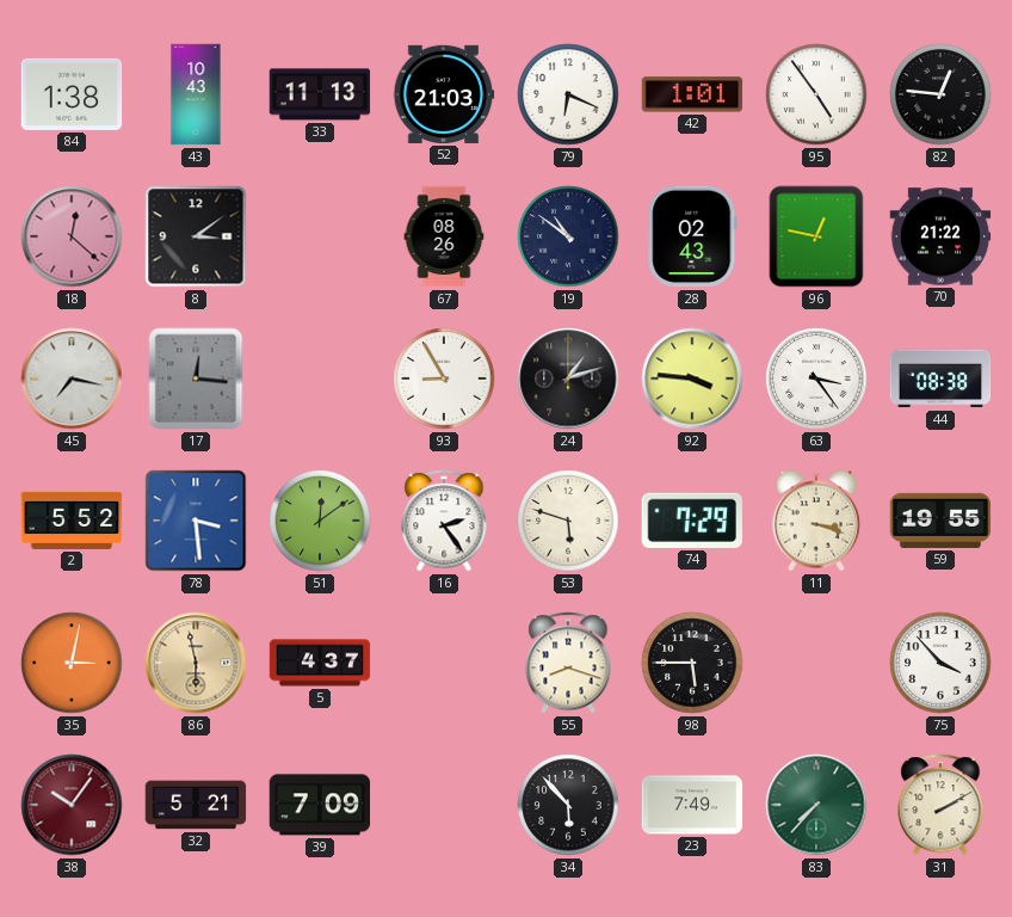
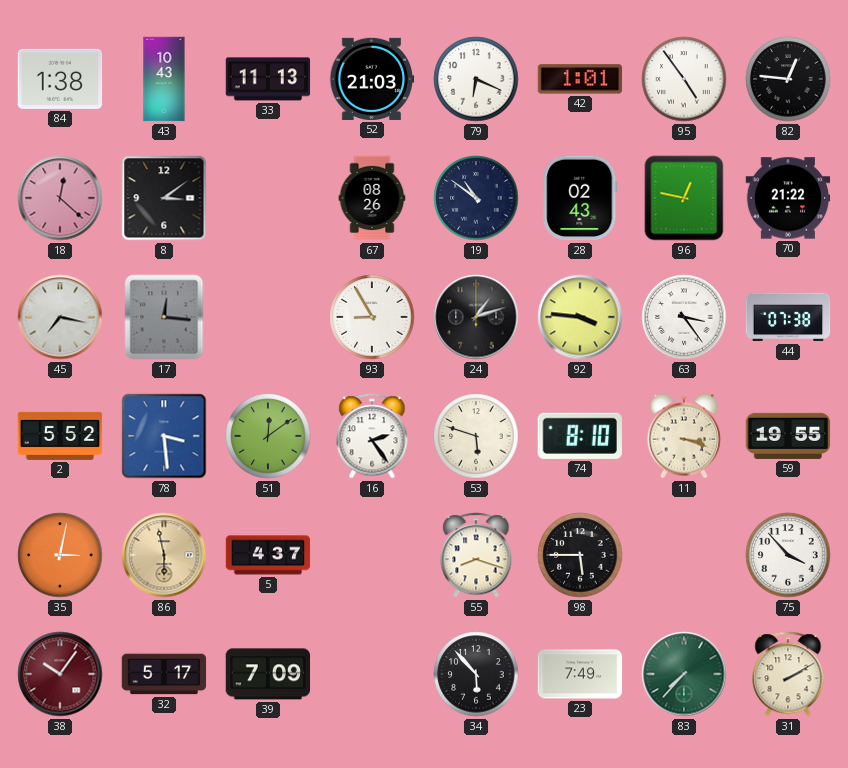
44: 08:38 -> 07:38
74: 7:29 -> 8:10
32: 5:21 -> 5:17
